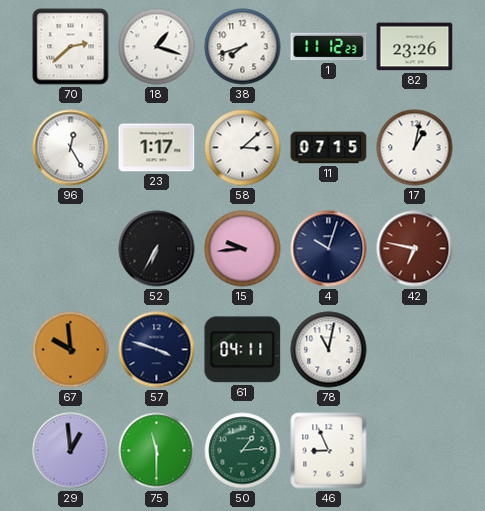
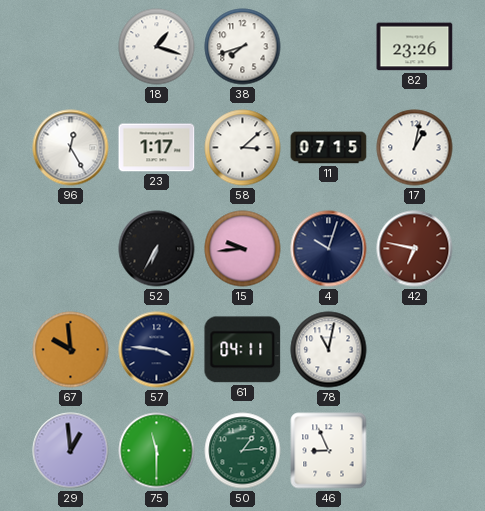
70: 2:38 -> none
1: 11:12 -> none
57: 3:48 -> 3:46
